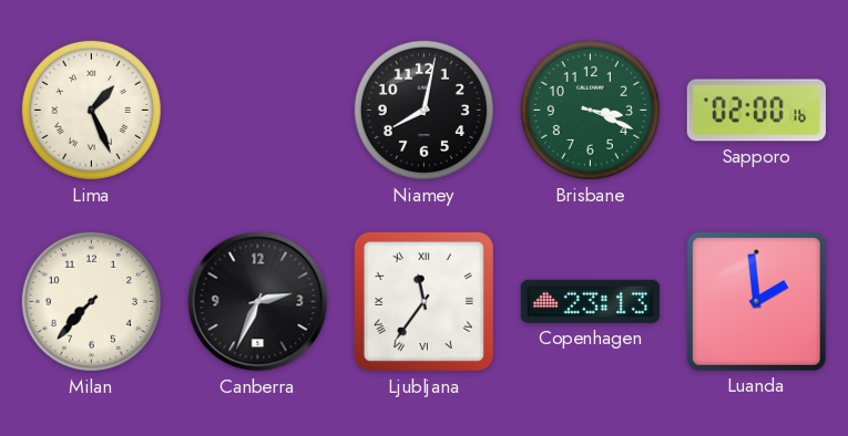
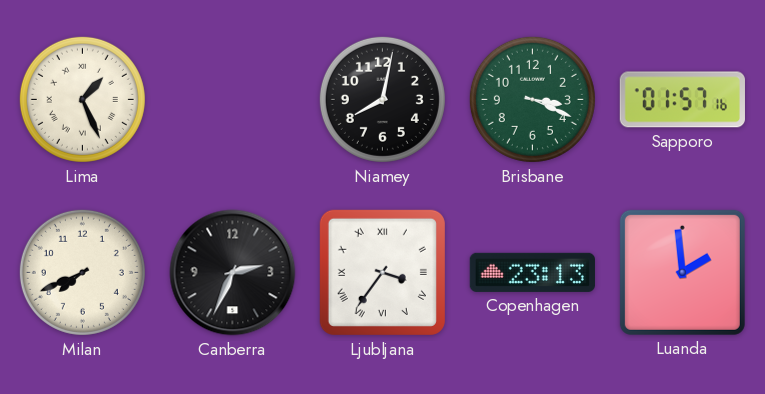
Sapporo: 02:00 -> 01:57
Milan: 7:37 -> 7:41
Ljubljana: 11:36 -> 3:36
